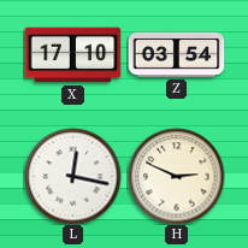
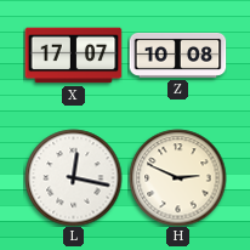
X: 17:10 -> 17:07
Z: 03:54 -> 10:08
